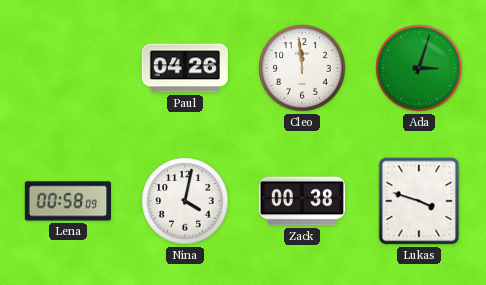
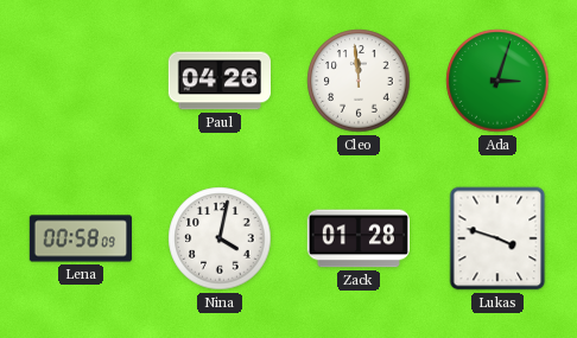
Zack: 00:38 -> 01:28
